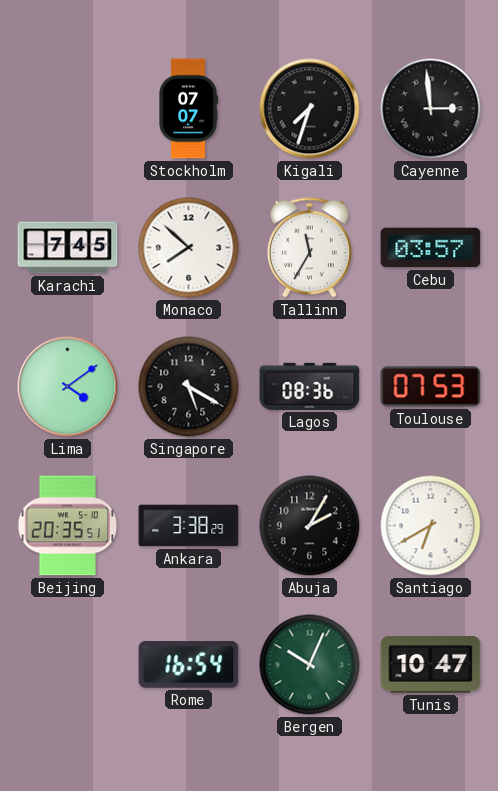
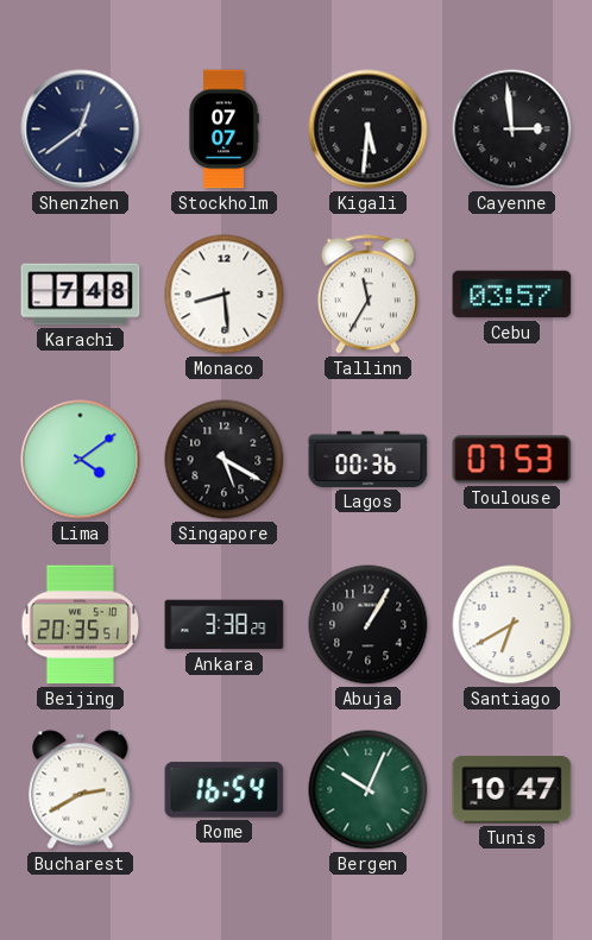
Shenzhen: none -> 12:39
Kigali: 7:33 -> 5:31
Karachi: 7:45 -> 7:48
Monaco: 7:52 -> 8:29
Lagos: 08:36 -> 00:36
Abuja: 2:05 -> 1:05
Bucharest: none -> 2:40
